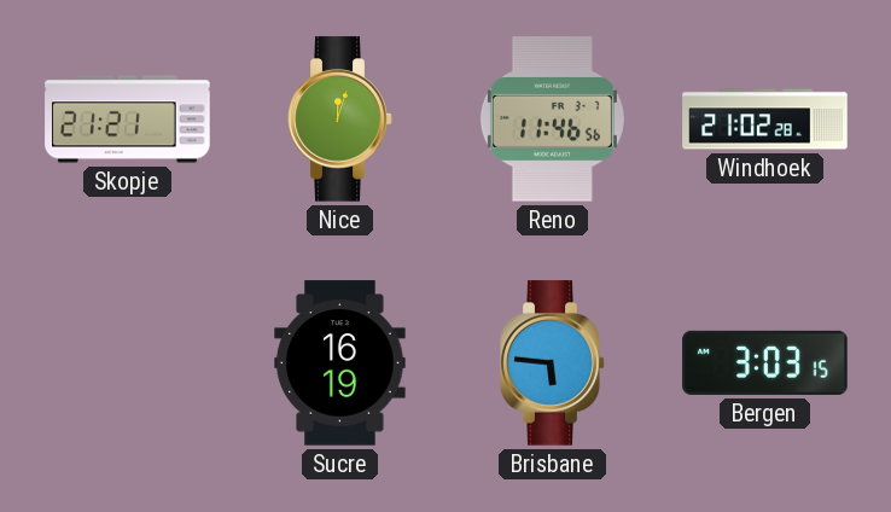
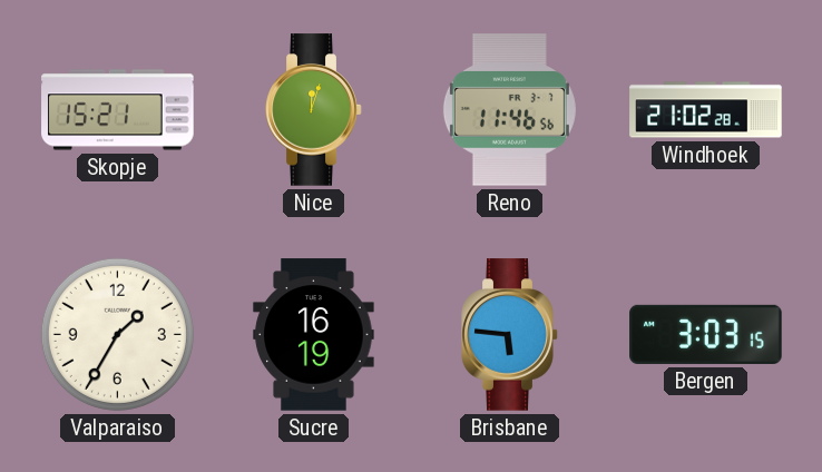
Skopje: 21:21 -> 15:21
Valparaiso: none -> 1:35
